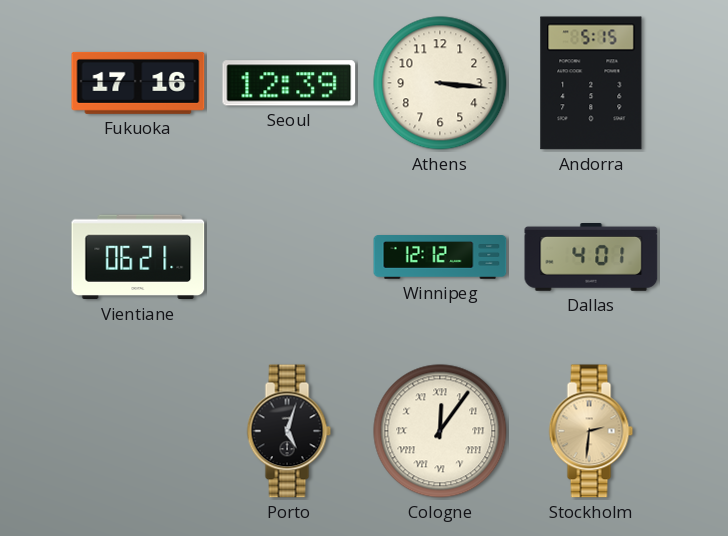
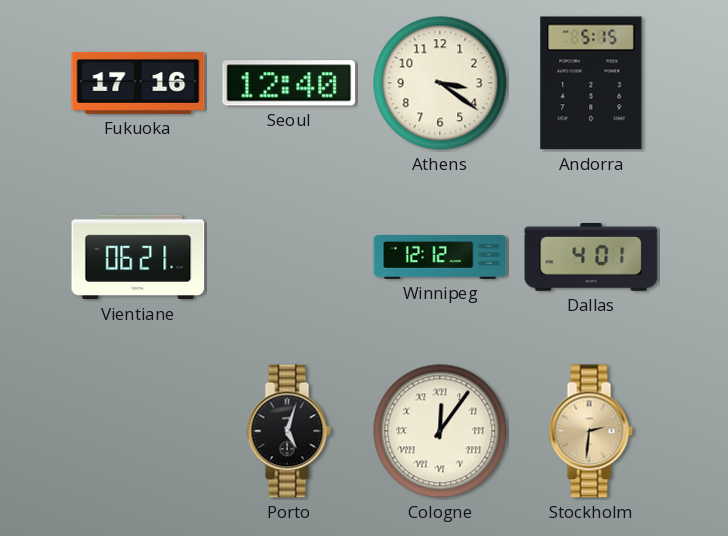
Seoul: 12:39 -> 12:40
Athens: 3:16 -> 3:21
